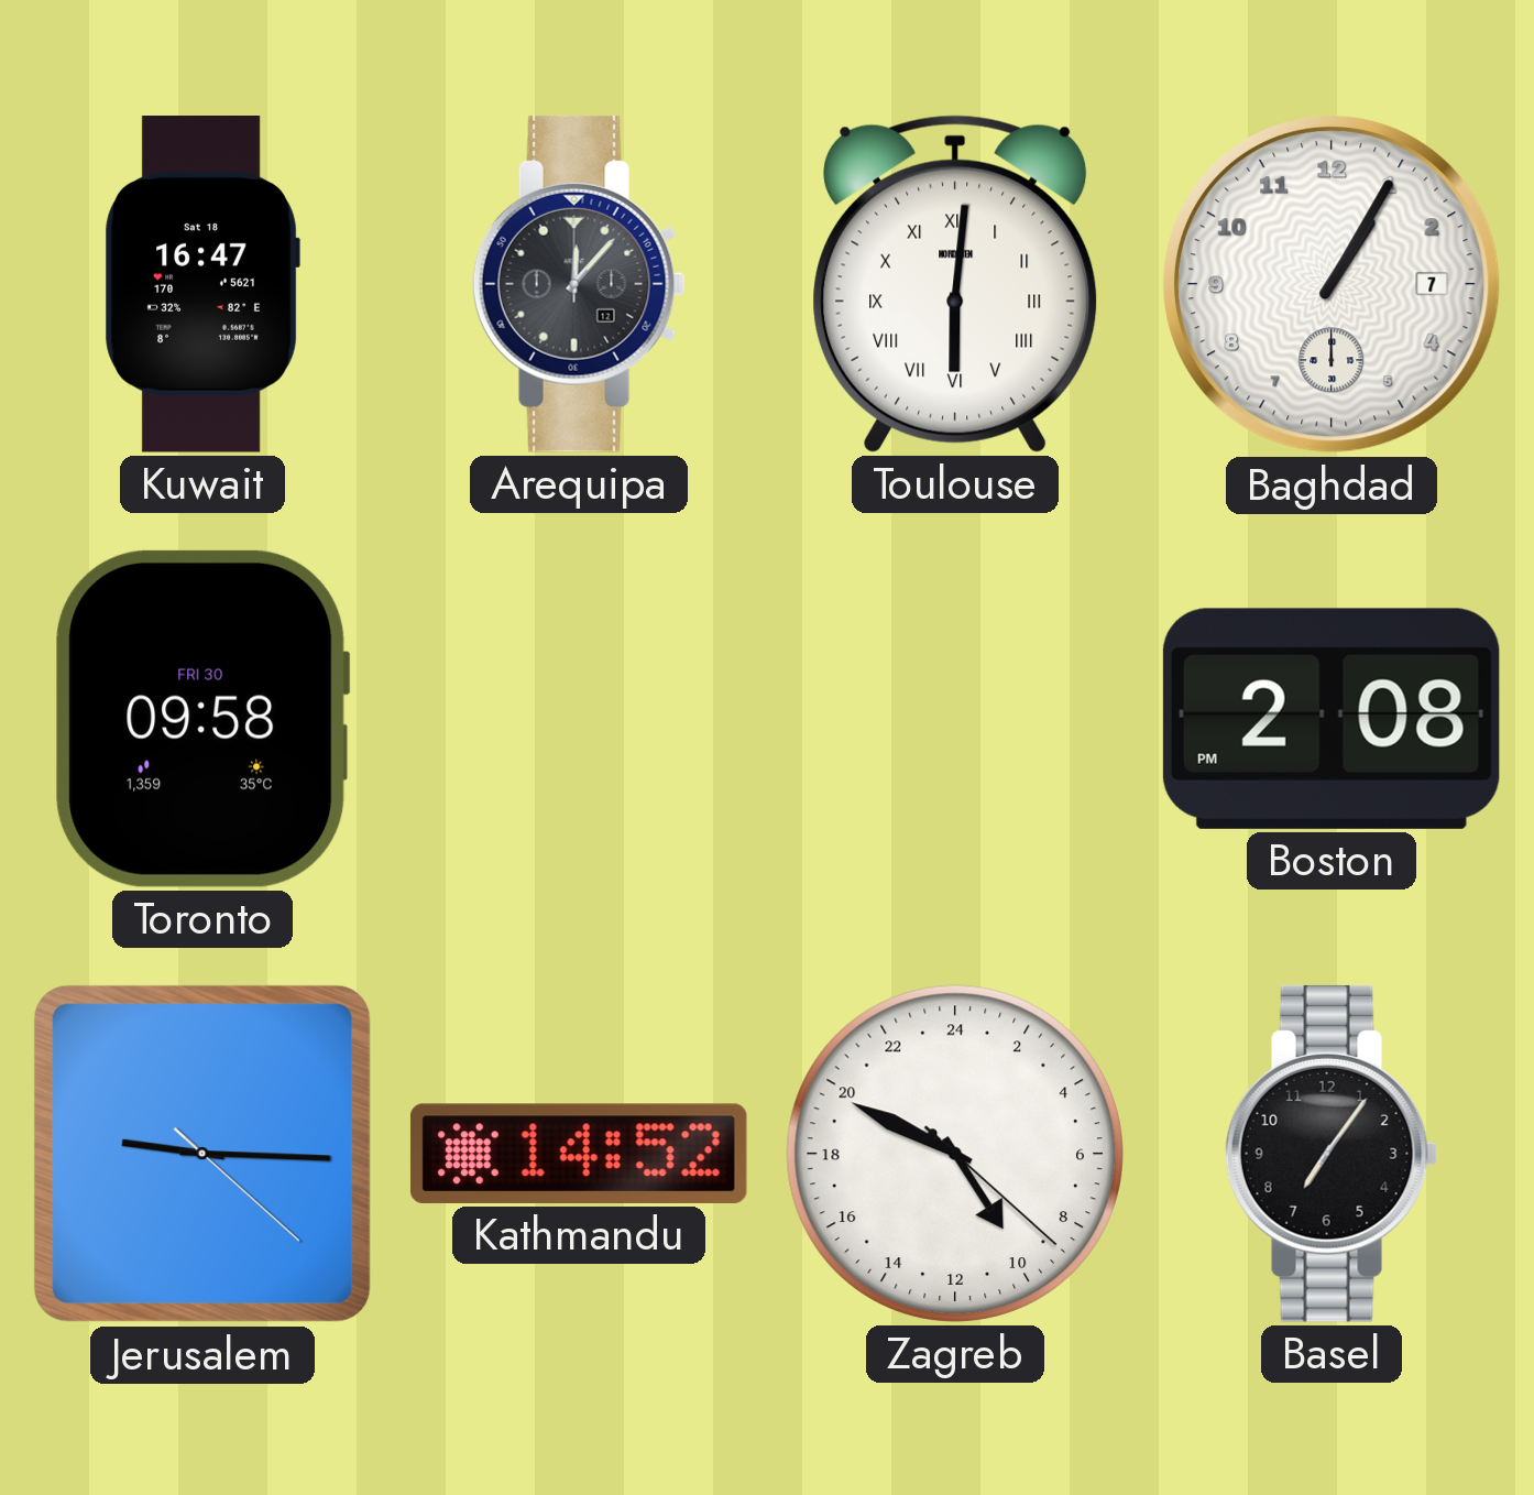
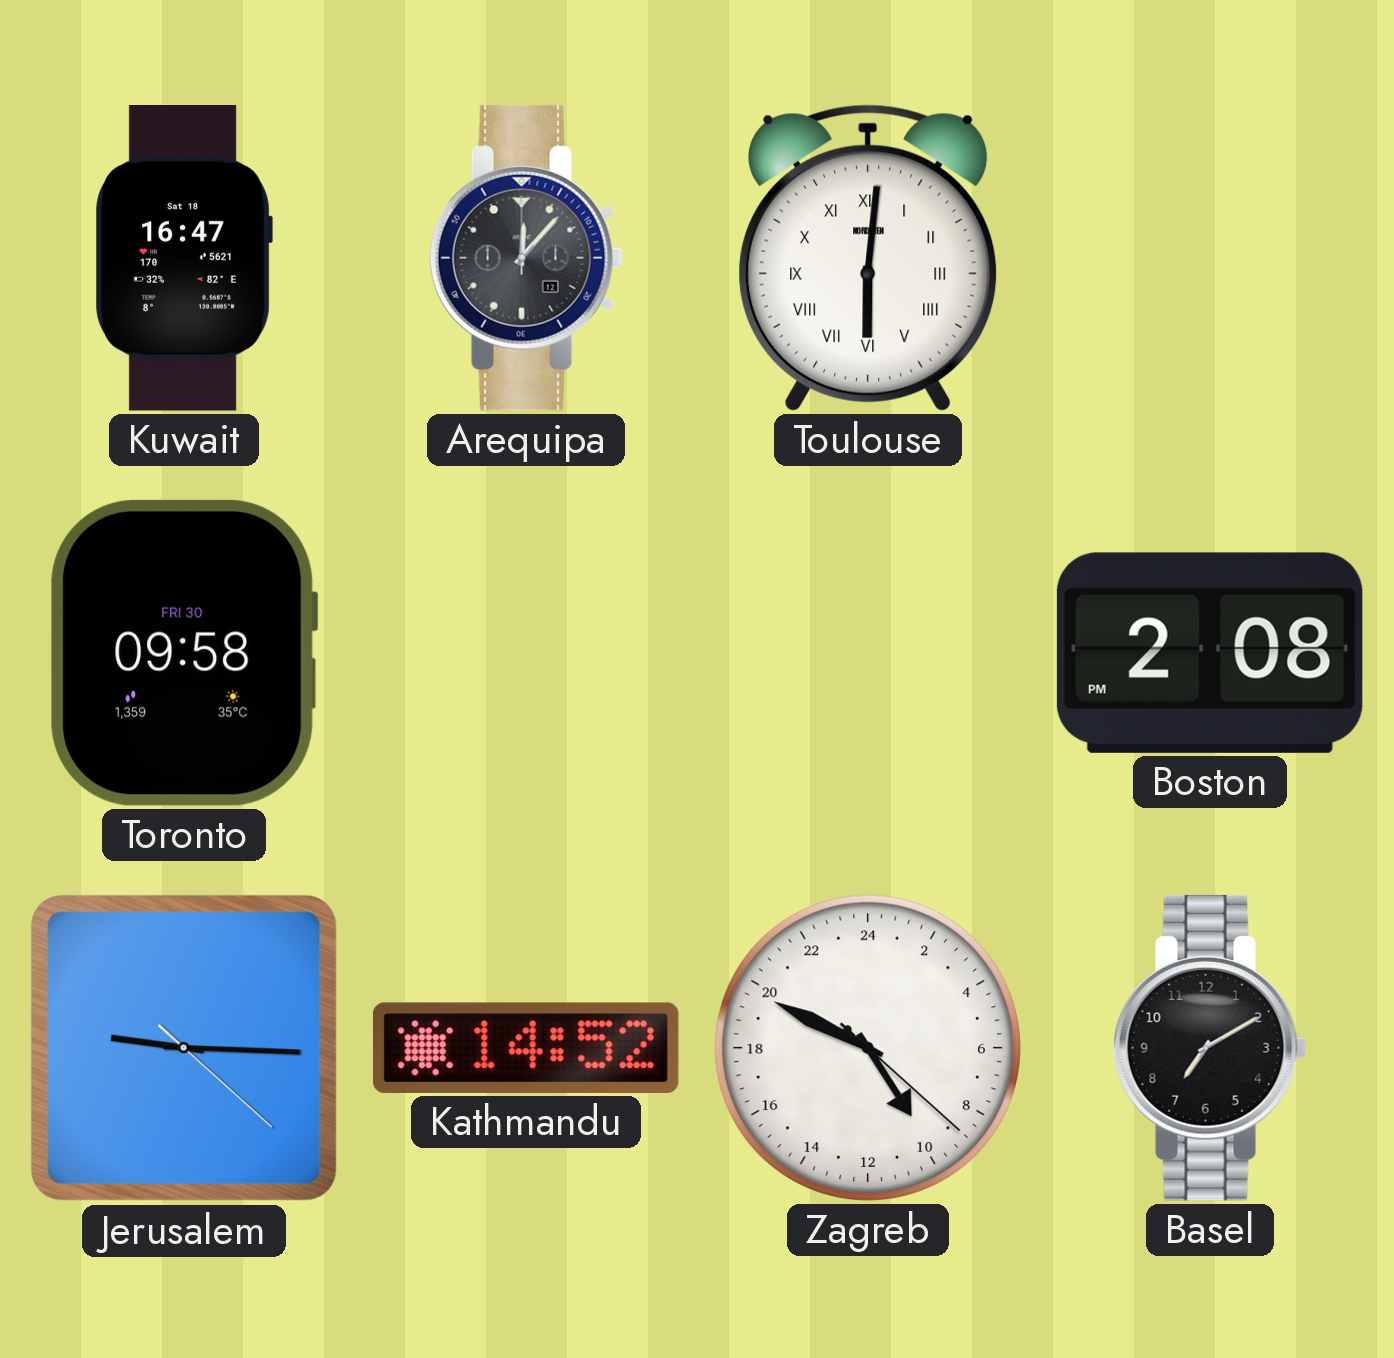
Baghdad: 1:05 -> none
Basel: 7:06 -> 7:10
